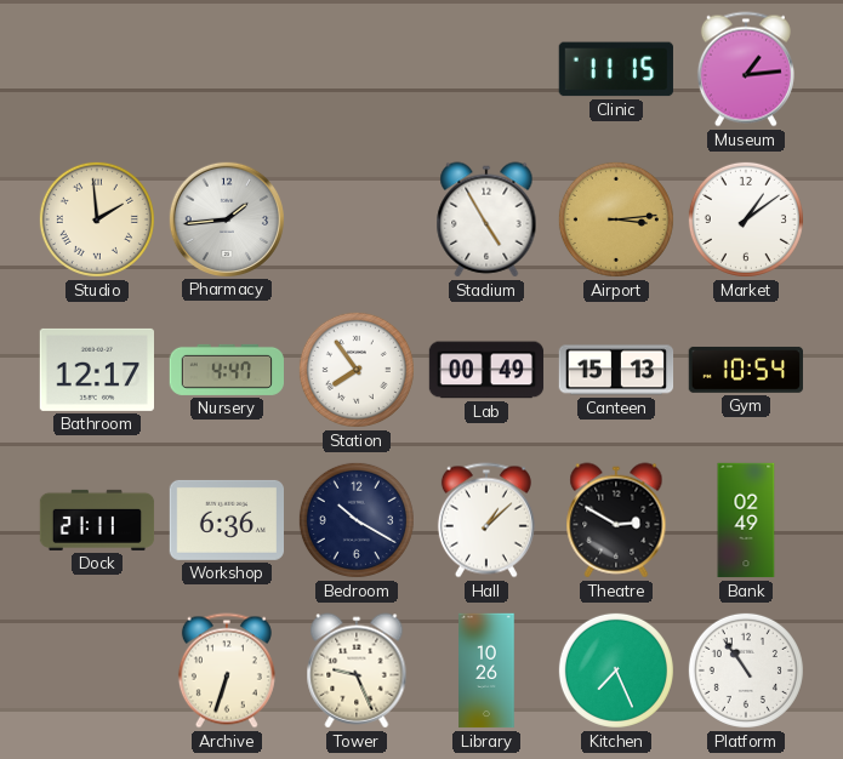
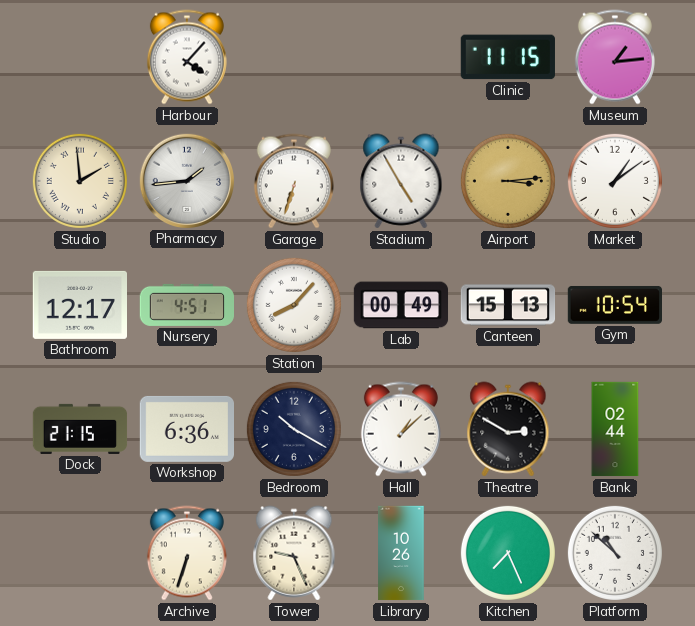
Harbour: none -> 4:07
Garage: none -> 6:33
Nursery: 4:47 -> 4:51
Station: 7:54 -> 8:07
Dock: 21:11 -> 21:15
Bank: 02:49 -> 02:44
Platform: 10:54 -> 10:52
